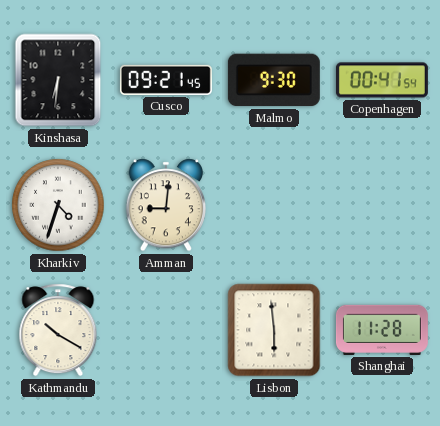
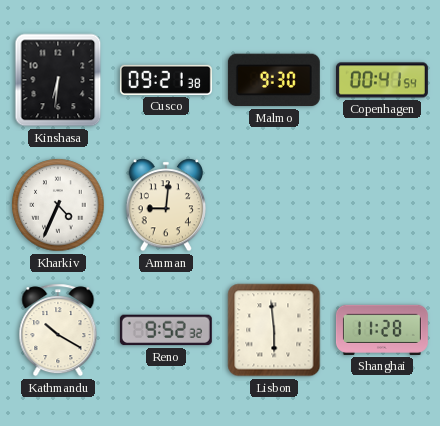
Cusco: 09:21:45 -> 09:21:38
Kharkiv: 4:33 -> 4:34
Reno: none -> 9:52
